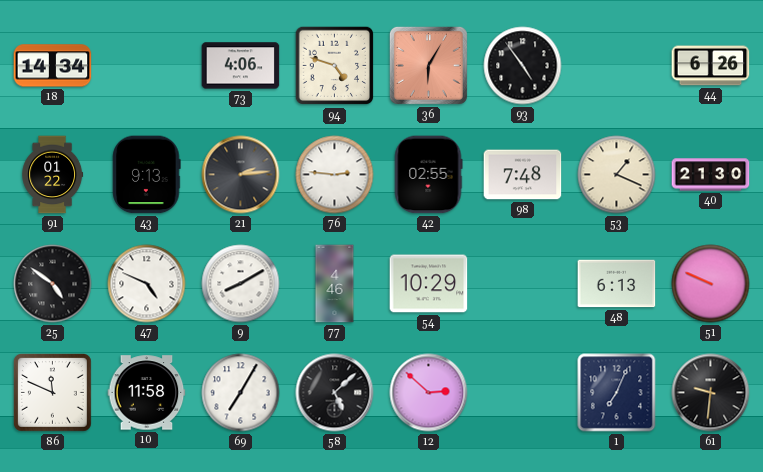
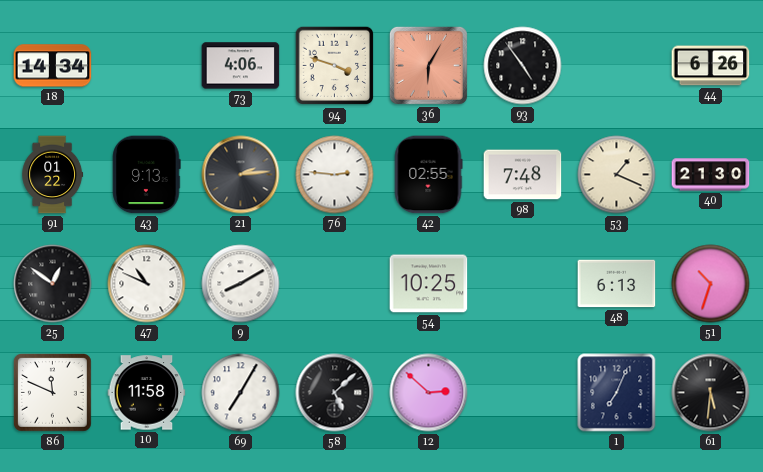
94: 4:48 -> 3:48
25: 4:51 -> 12:51
47: 4:49 -> 10:49
77: 4:46 -> none
54: 10:29 -> 10:25
51: 9:49 -> 10:33
61: 9:31 -> 5:31
